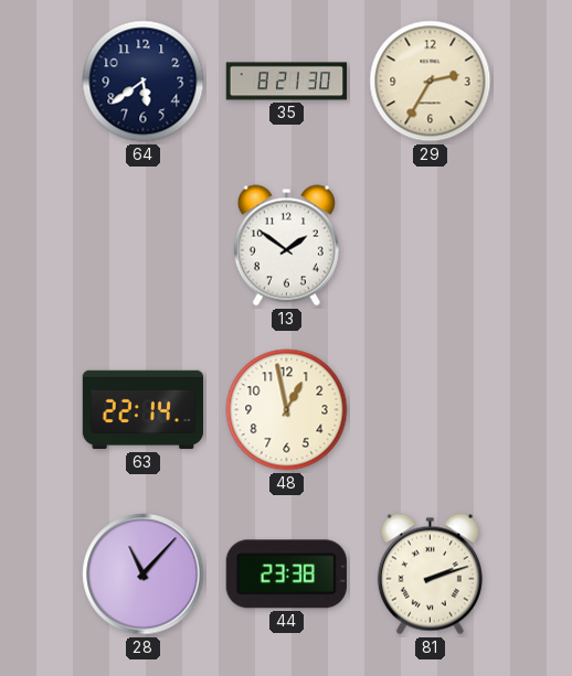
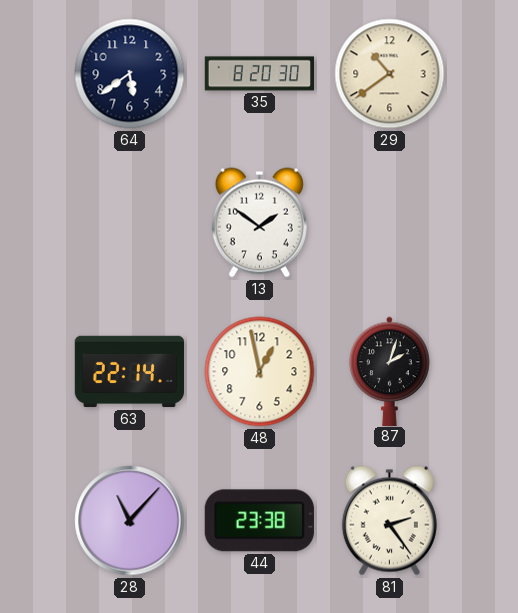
35: 8:21 -> 8:20
29: 2:35 -> 10:39
87: none -> 2:03
81: 2:12 -> 2:24
